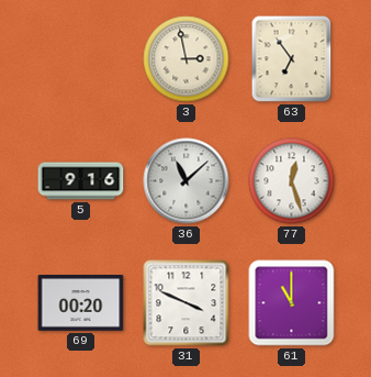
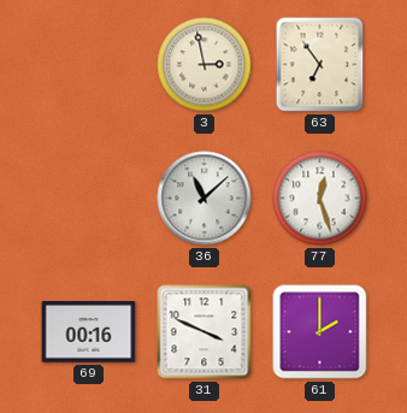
5: 9:16 -> none
69: 00:20 -> 00:16
61: 11:00 -> 2:00
